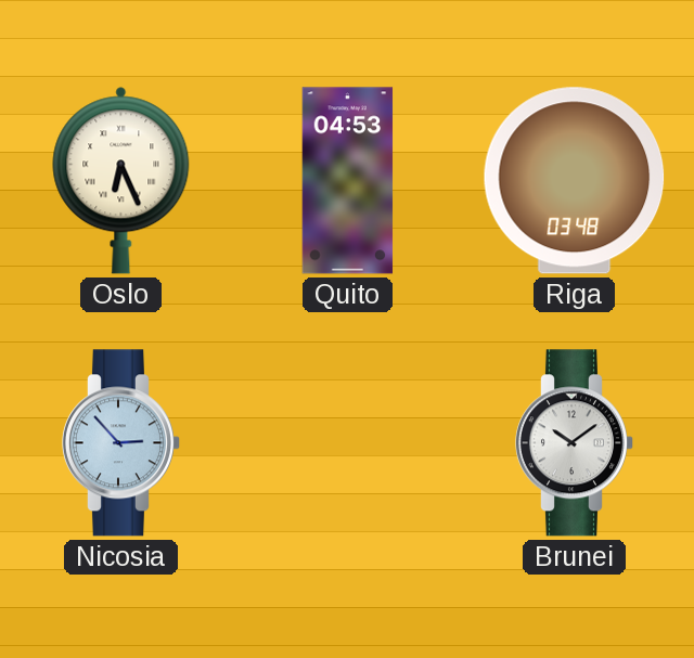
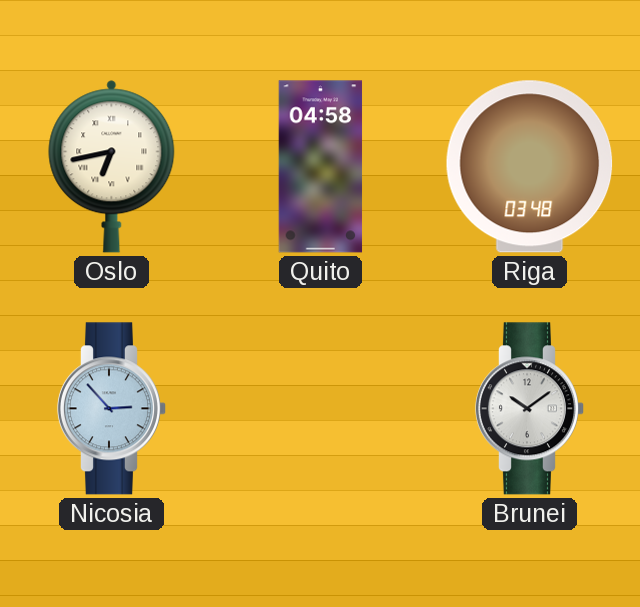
Oslo: 6:26 -> 6:43
Quito: 04:53 -> 04:58
